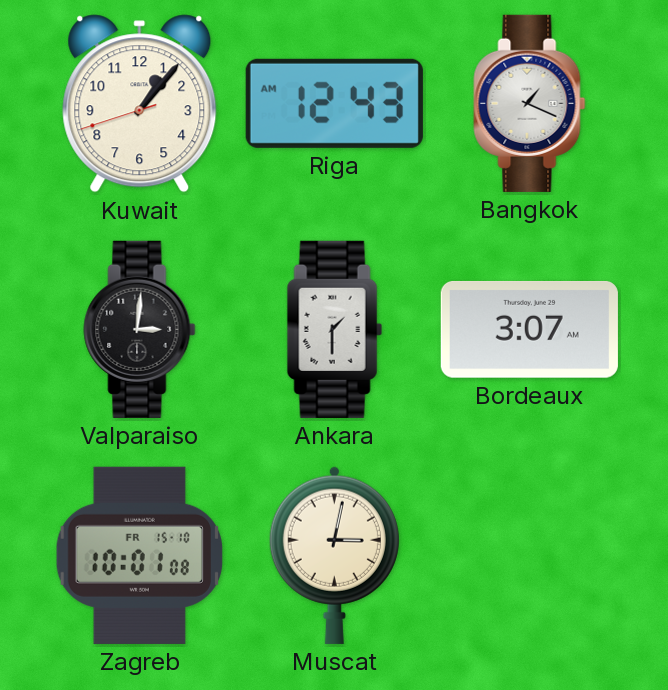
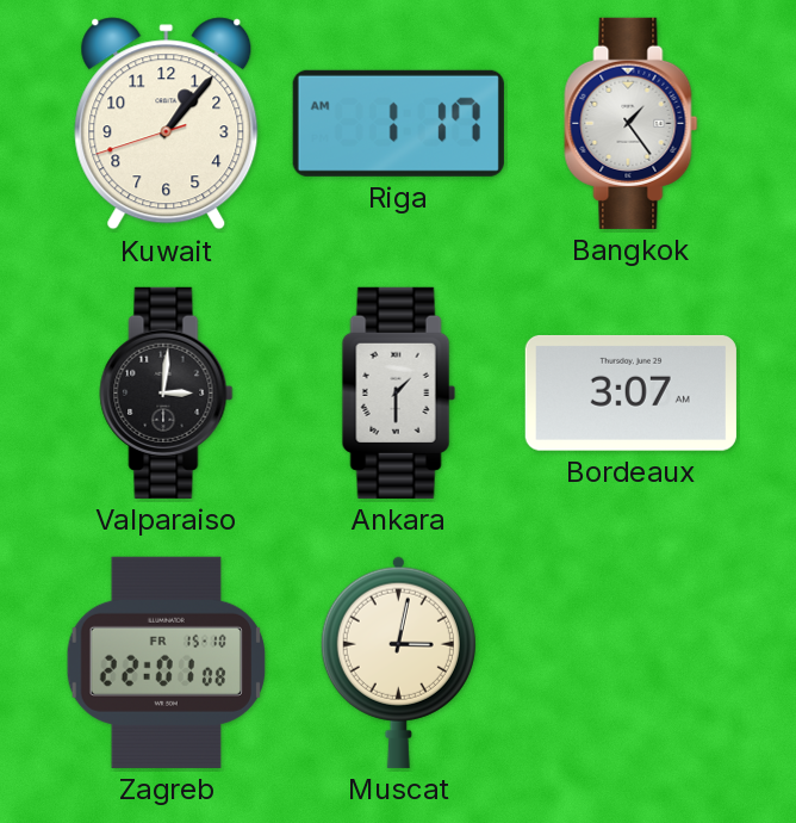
Riga: 12:43 -> 1:17
Bangkok: 1:19 -> 1:24
Zagreb: 10:01 -> 22:01
